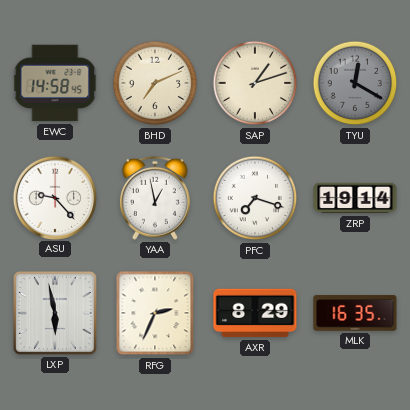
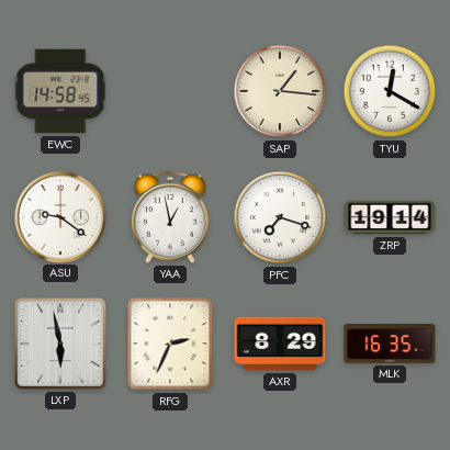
BHD: 7:11 -> none
SAP: 1:12 -> 1:16
TYU dial: grey -> white
ASU: 9:23 -> 9:21
